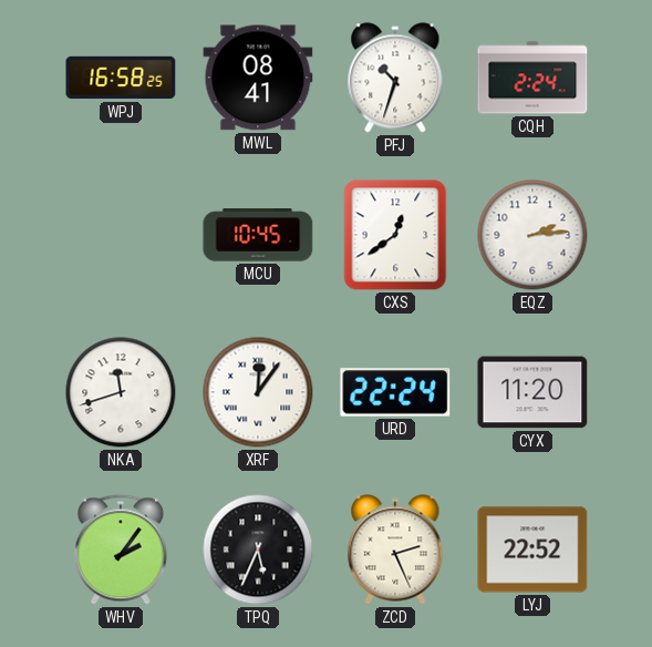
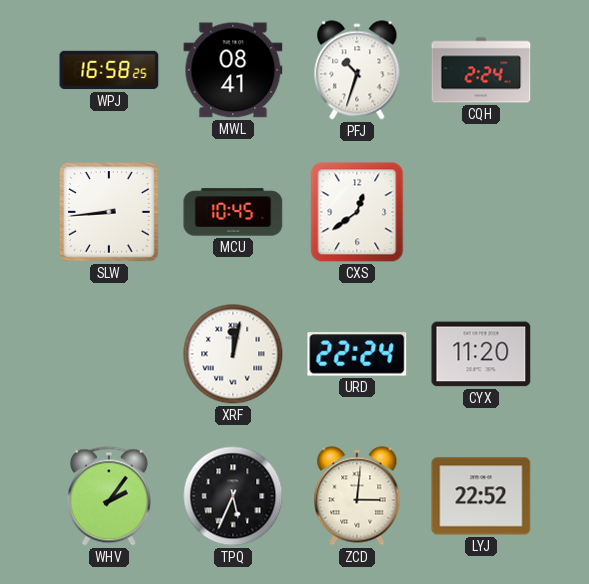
SLW: none -> 8:44
EQZ: 2:14 -> none
NKA: 11:42 -> none
XRF: 12:06 -> 12:02
ZCD: 2:26 -> 3:01
